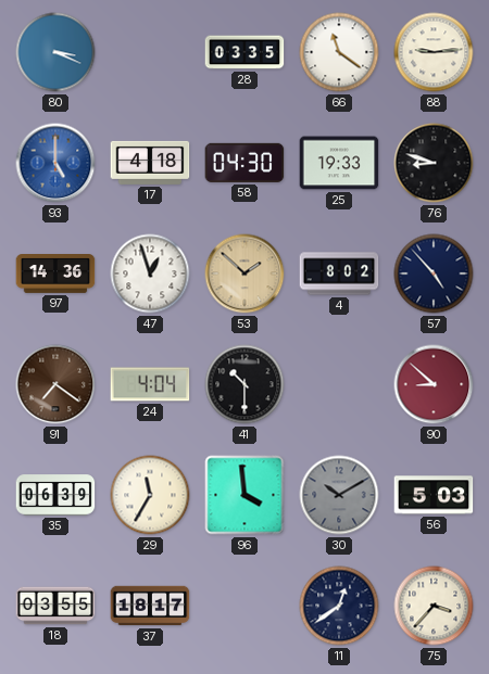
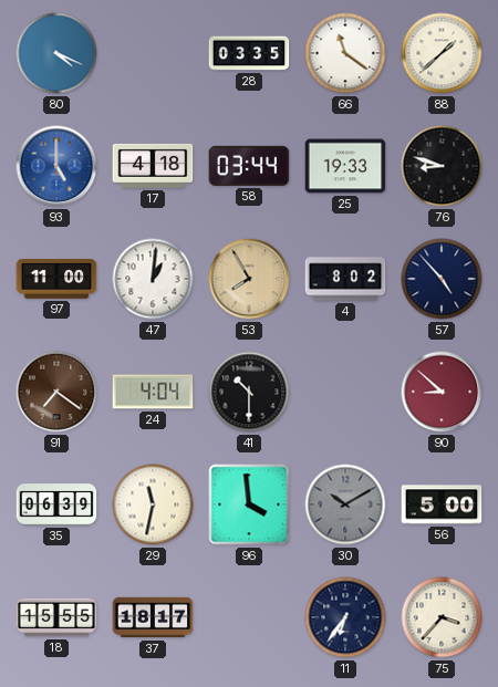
80: 3:19 -> 4:19
88: 9:14 -> 1:38
58: 04:30 -> 03:44
97: 14:36 -> 11:00
47: 12:57 -> 1:01
53: 1:52 -> 7:55
29: 11:35 -> 11:32
56: 5:03 -> 5:00
18: 03:55 -> 15:55
11: 12:39 -> 6:36
